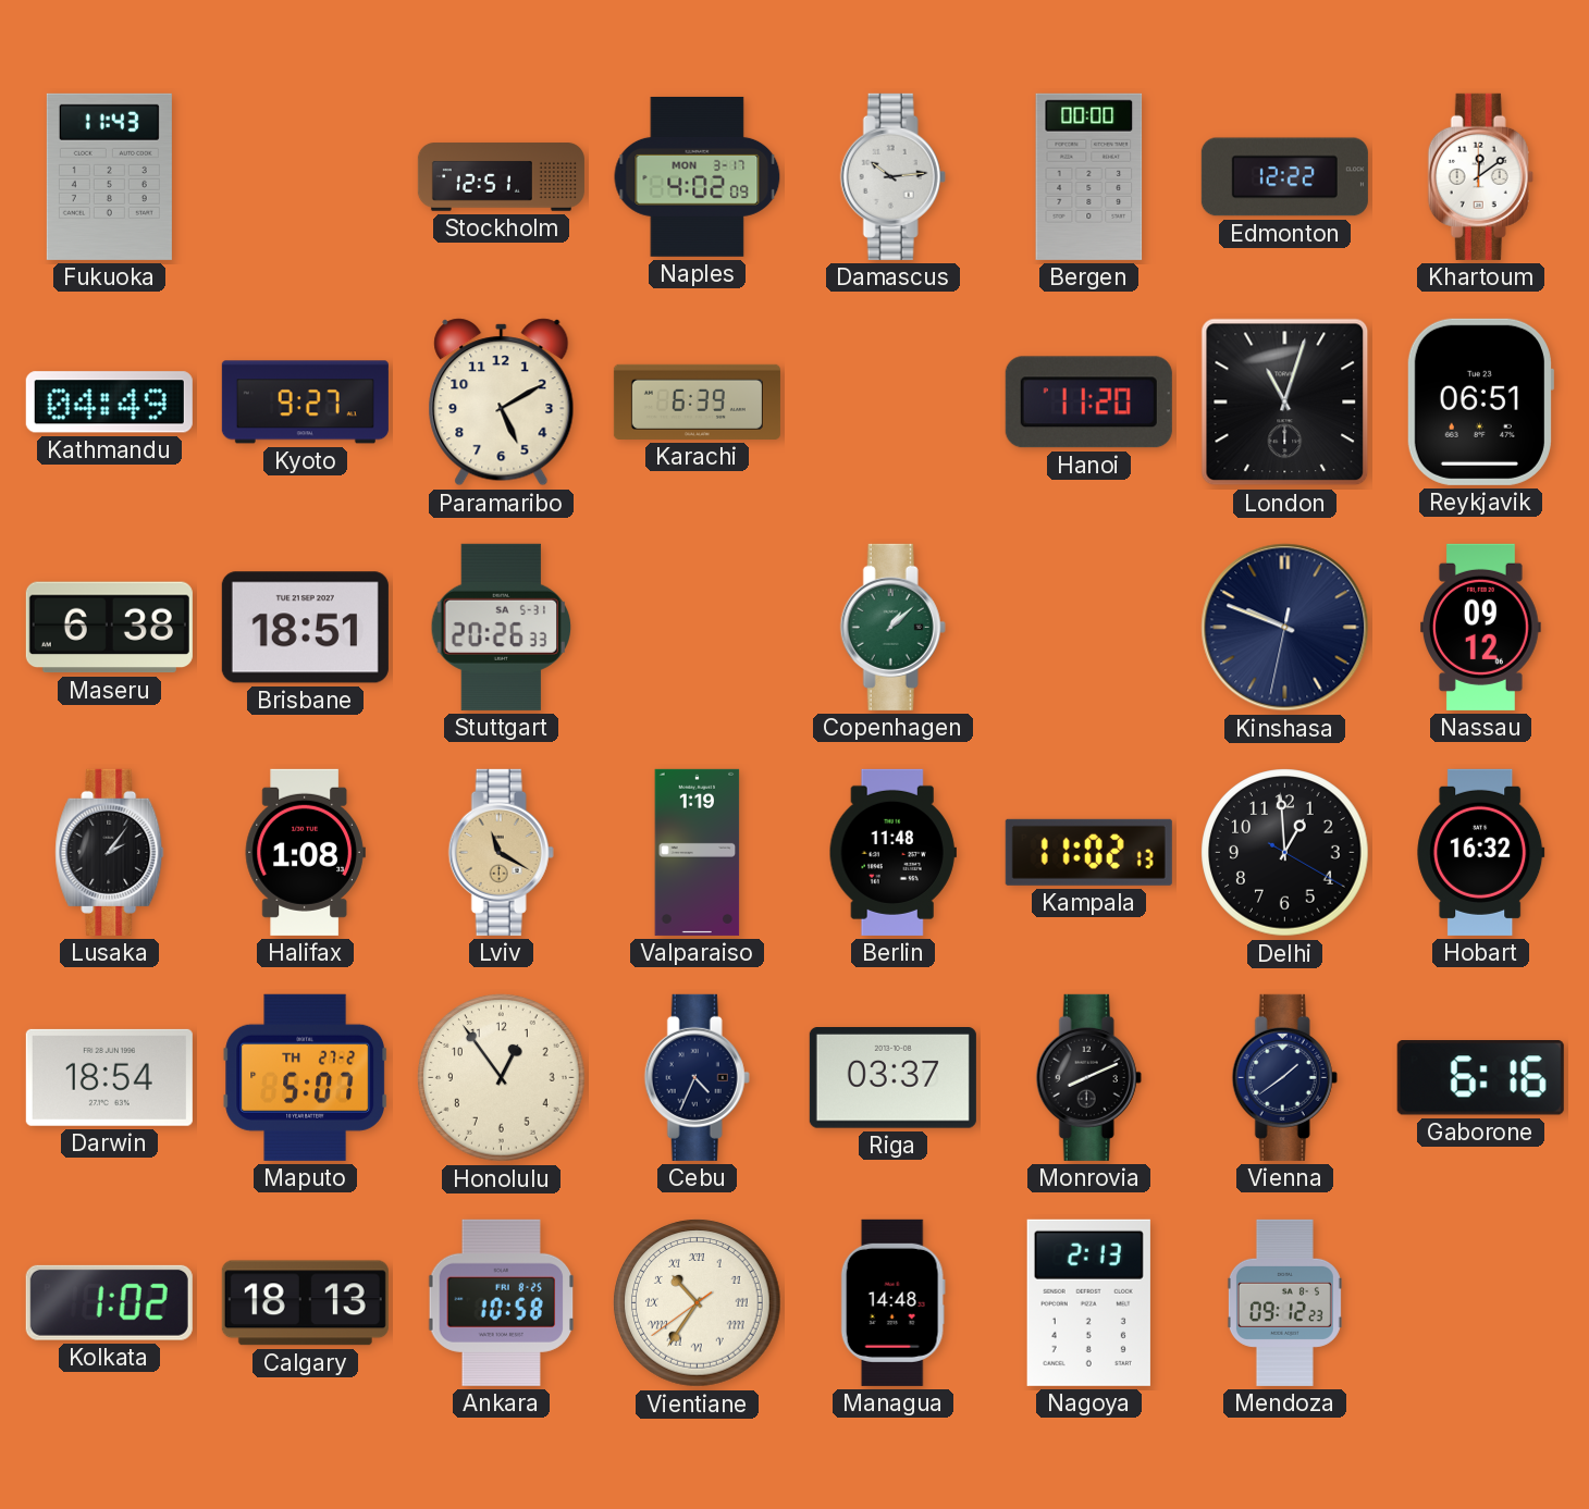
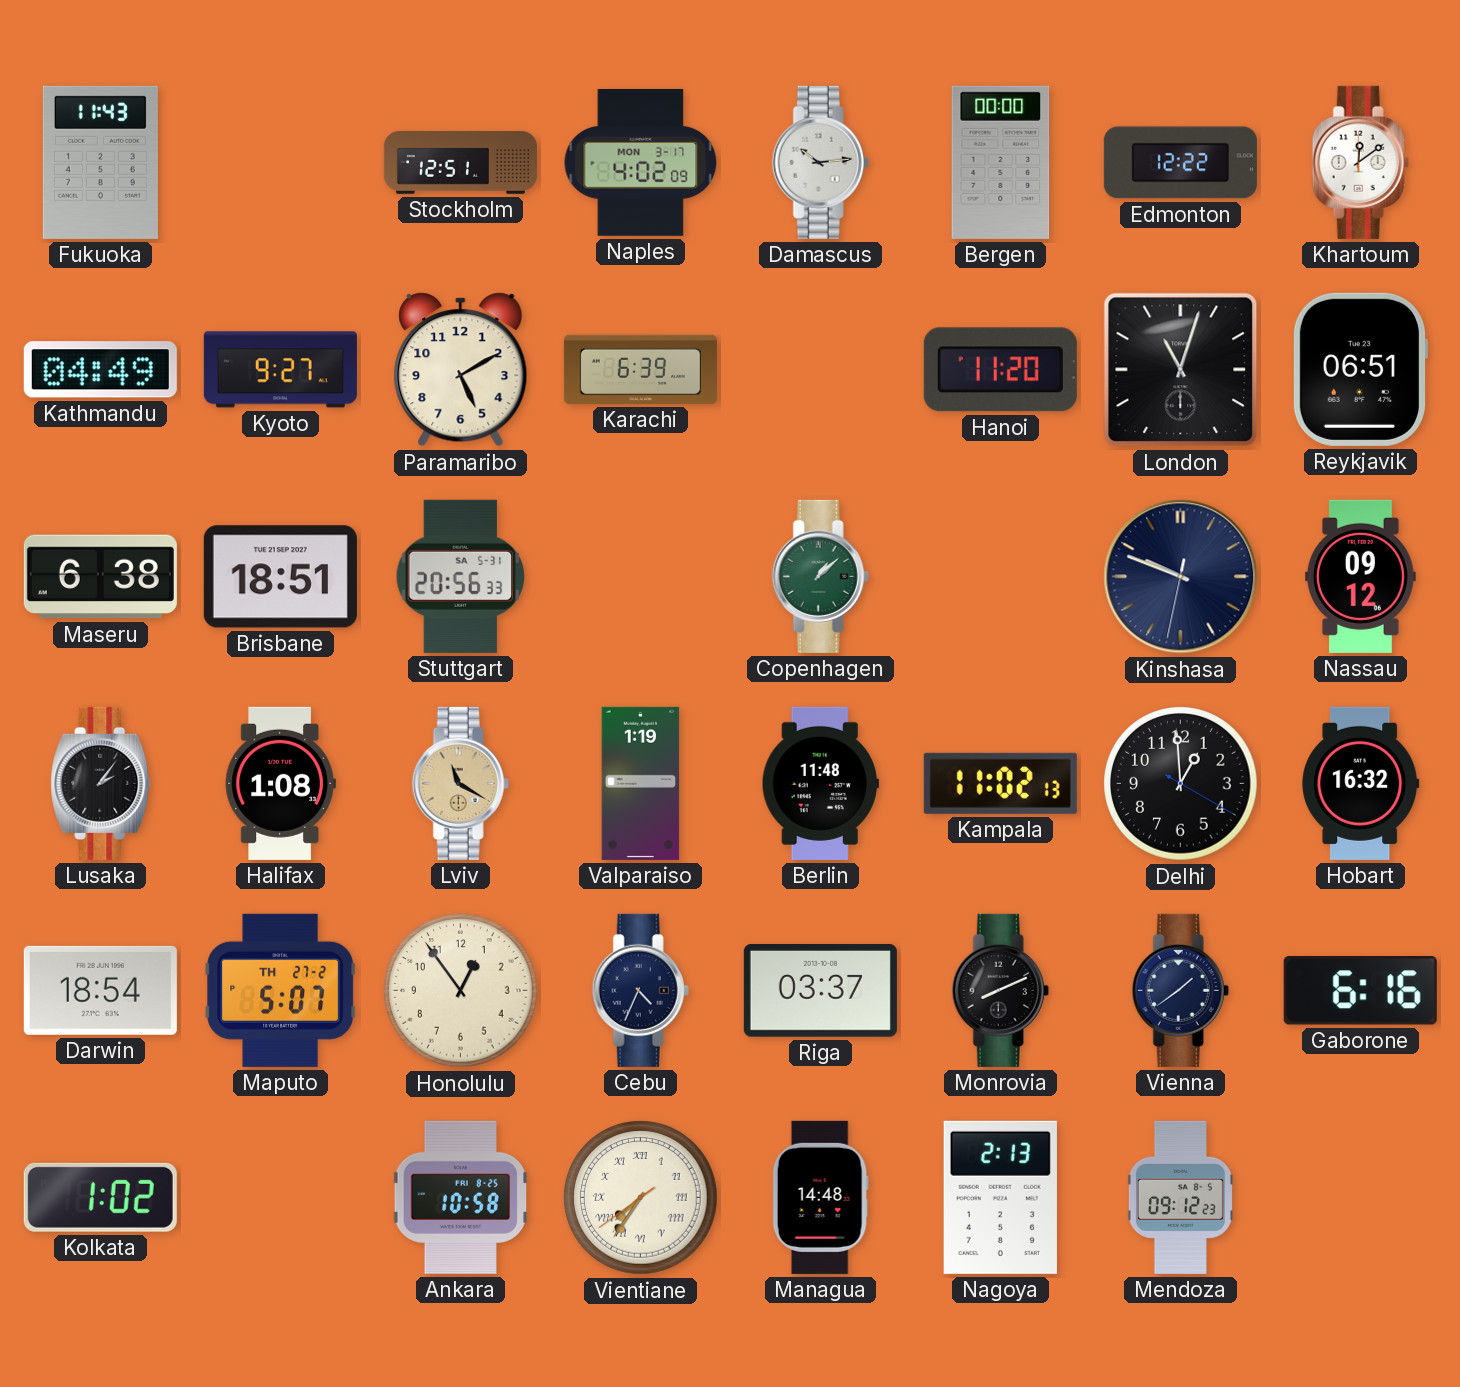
Stuttgart: 20:26 -> 20:56
Calgary: 18:13 -> none
Vientiane: 10:35 -> 7:35
